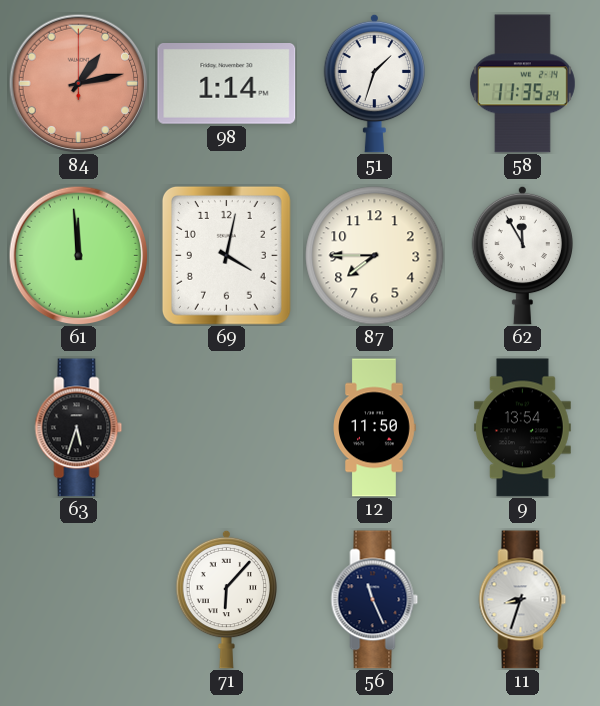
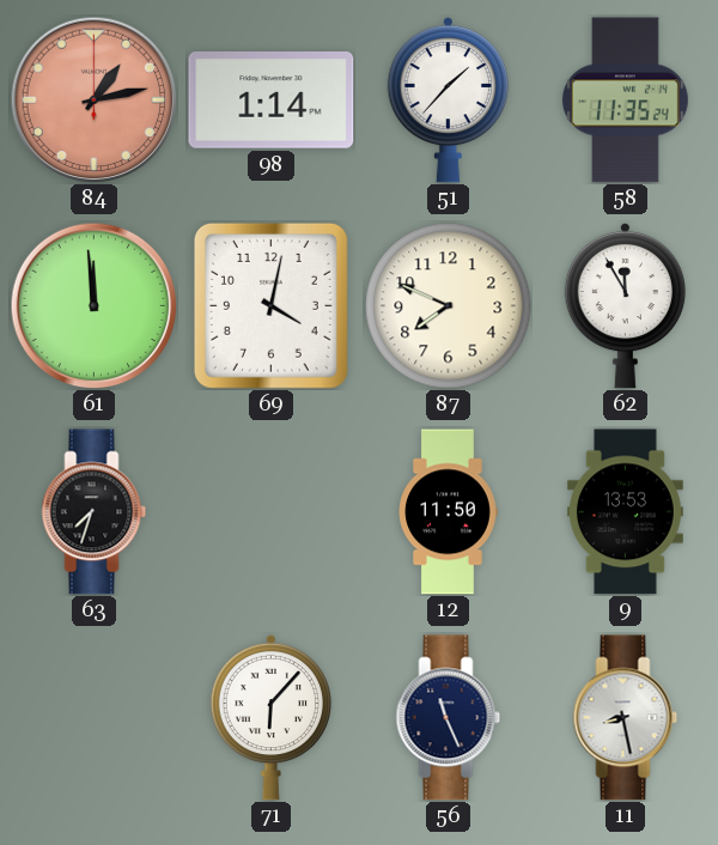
51: 1:33 -> 1:37
87: 7:45 -> 7:49
63: 5:33 -> 7:33
9: 13:54 -> 13:53
11: 8:33 -> 8:28
